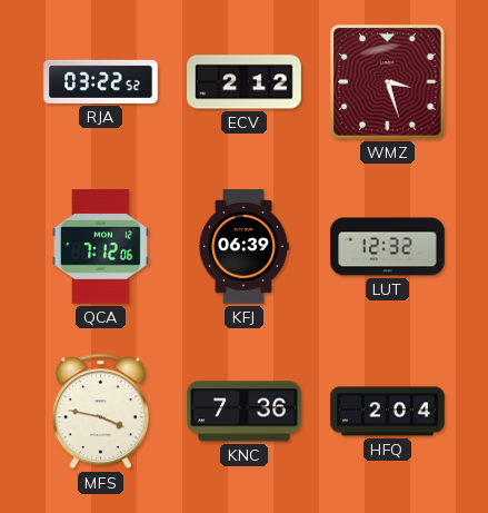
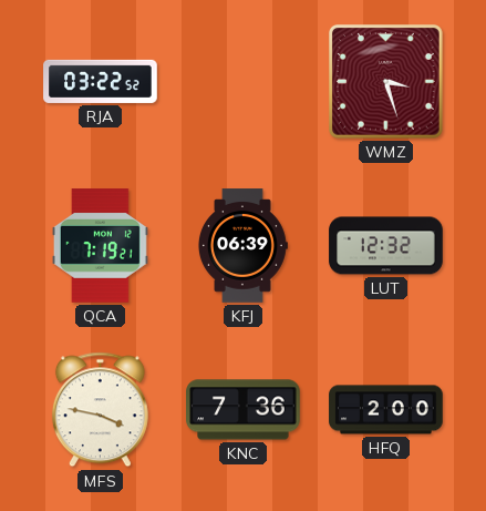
ECV: 2:12 -> none
QCA: 7:12 -> 7:19
HFQ: 2:04 -> 2:00
